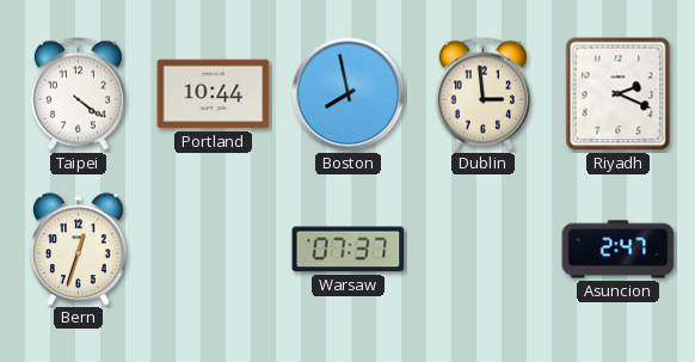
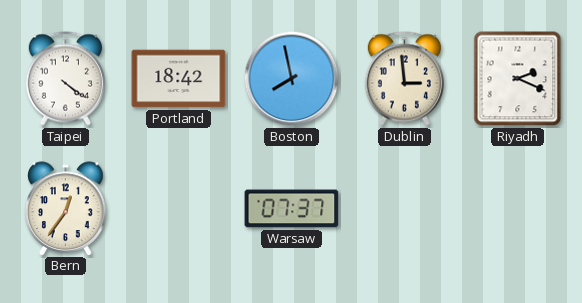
Portland: 10:44 -> 18:42
Bern: 12:33 -> 12:36
Asuncion: 2:47 -> none
